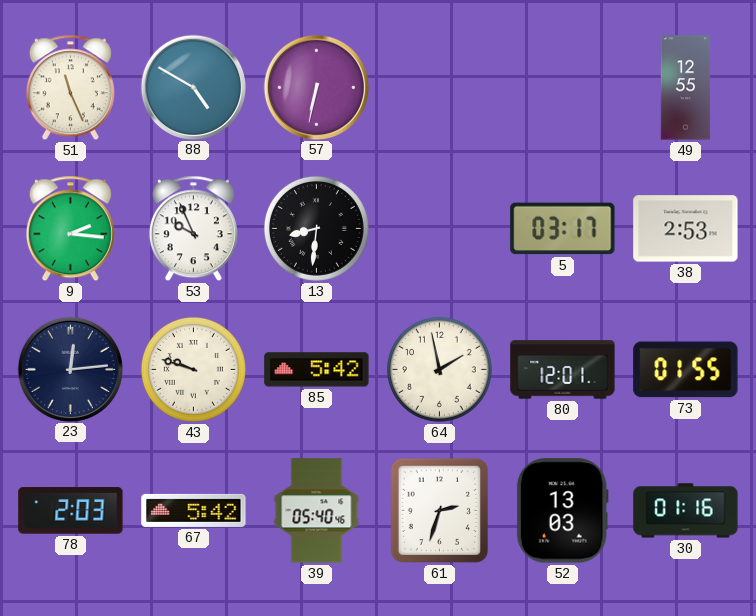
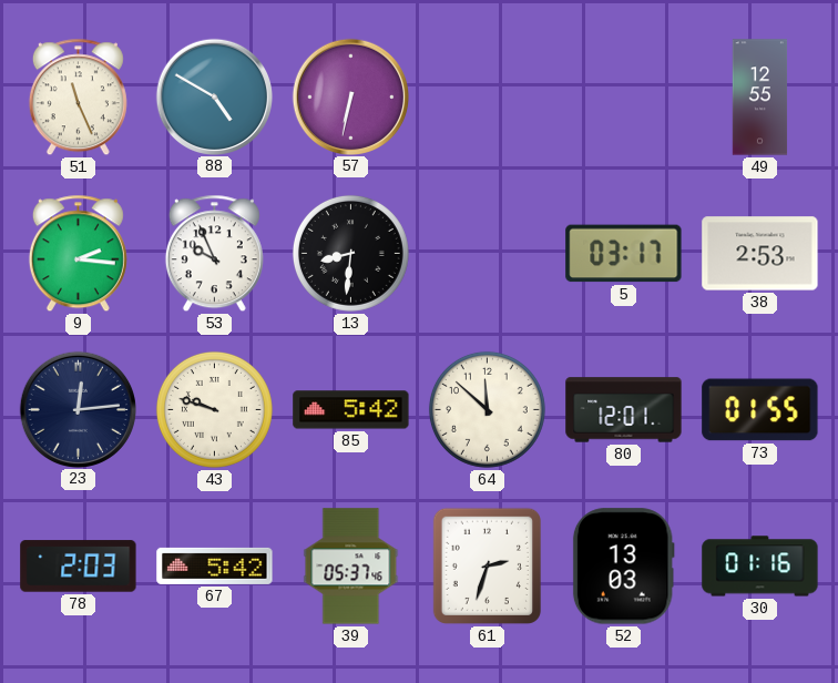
64: 1:58 -> 11:52
39: 05:40 -> 05:37
